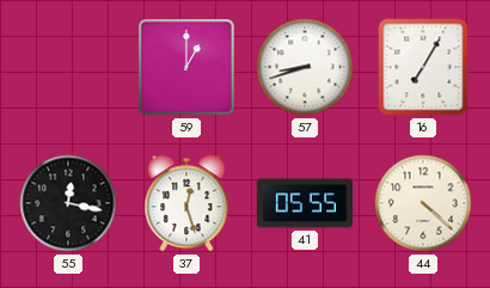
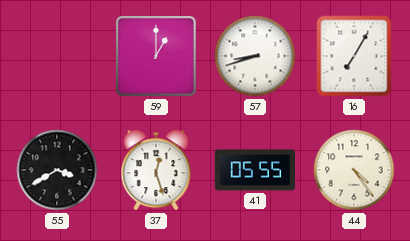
55: 12:17 -> 3:40
44: 4:22 -> 4:24
